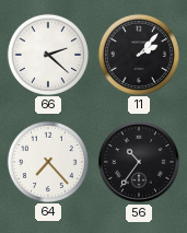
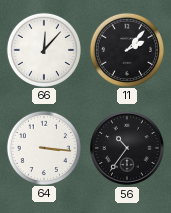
66: 2:22 -> 12:07
64: 7:23 -> 3:16
